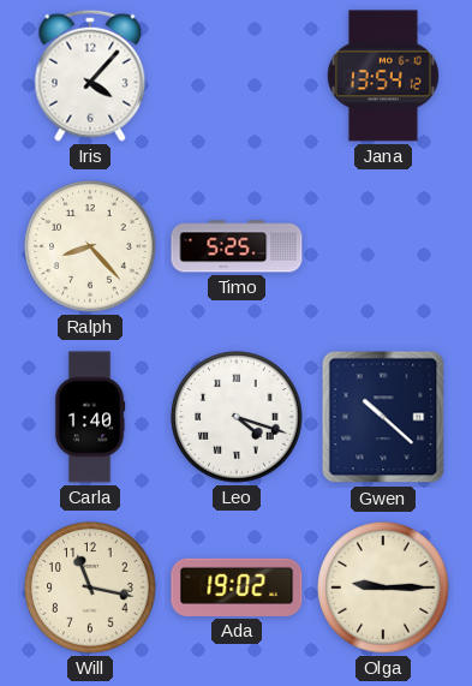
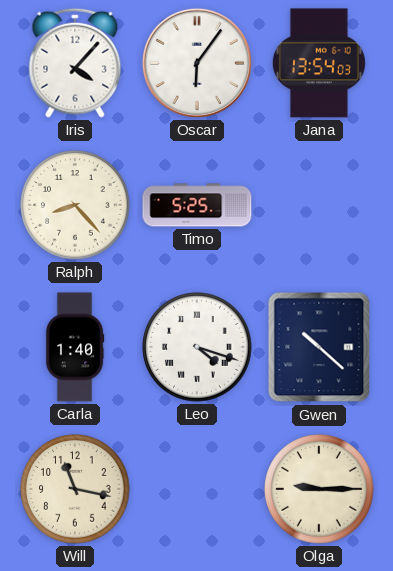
Oscar: none -> 6:06
Jana: 13:54:12 -> 13:54:03
Ada: 19:02 -> none
